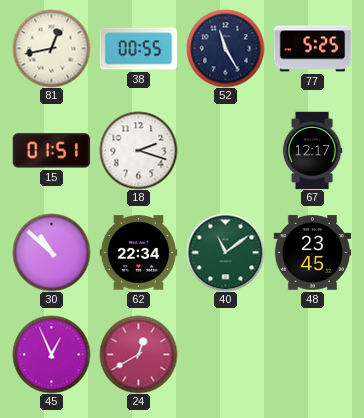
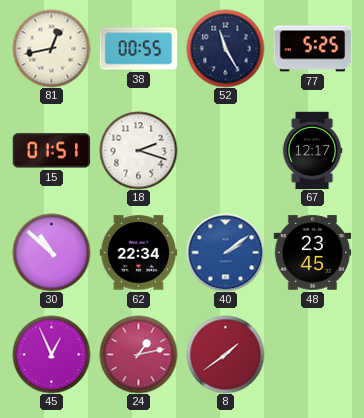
40: 11:09 -> 2:09
40 dial: green -> blue
24: 12:40 -> 1:13
8: none -> 1:39
